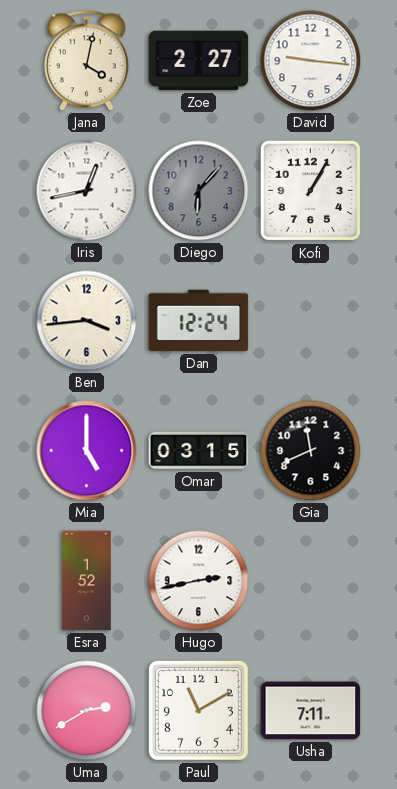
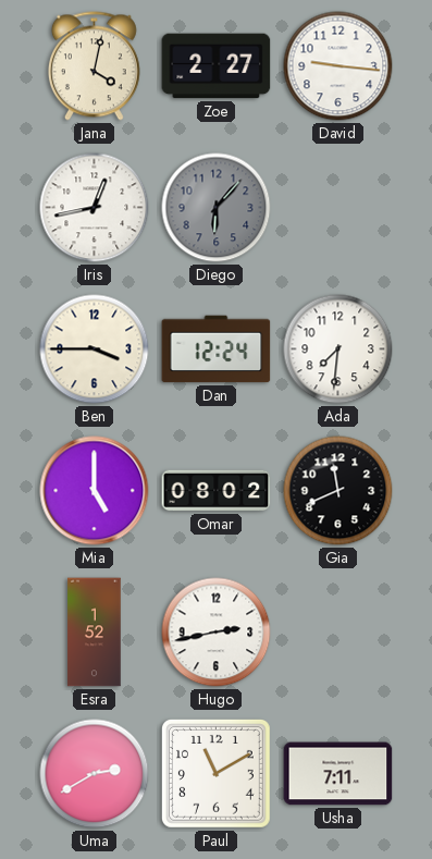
Kofi: 1:05 -> none
Ben: 3:44 -> 3:45
Ada: none -> 7:31
Omar: 03:15 -> 08:02
